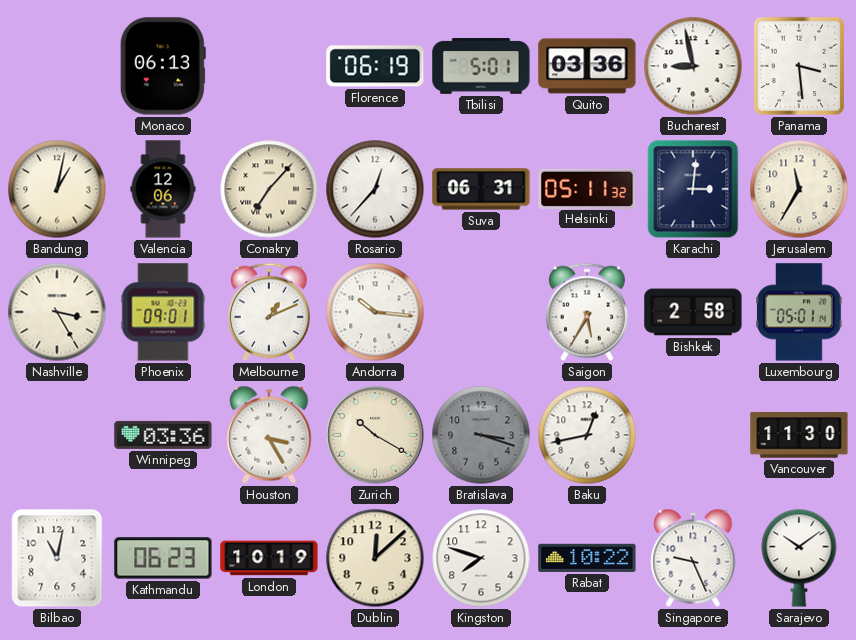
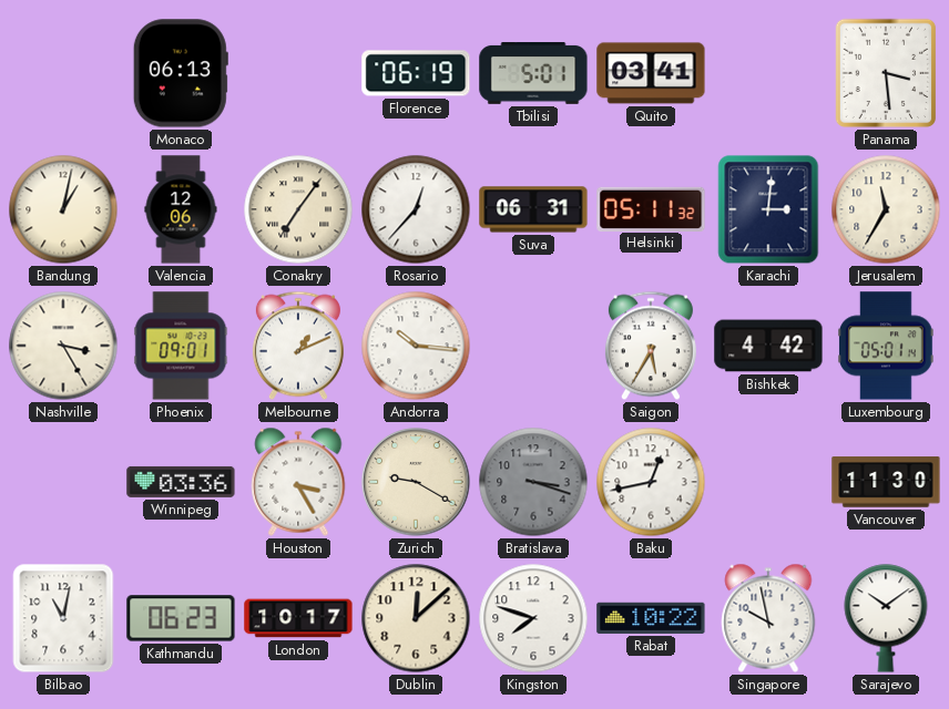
Quito: 03:36 -> 03:41
Bucharest: 8:58 -> none
Conakry: 7:07 -> 7:06
Bishkek: 2:58 -> 4:42
Zurich: 10:20 -> 9:20
London: 10:19 -> 10:17
Singapore: 9:26 -> 9:58
